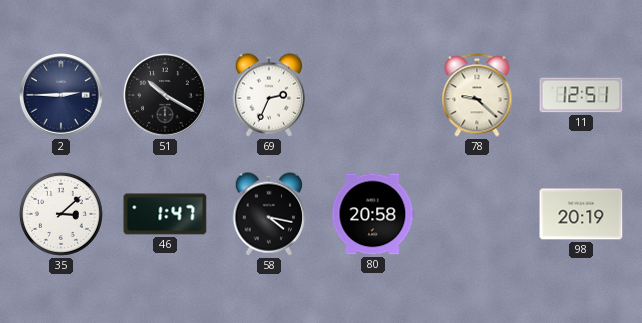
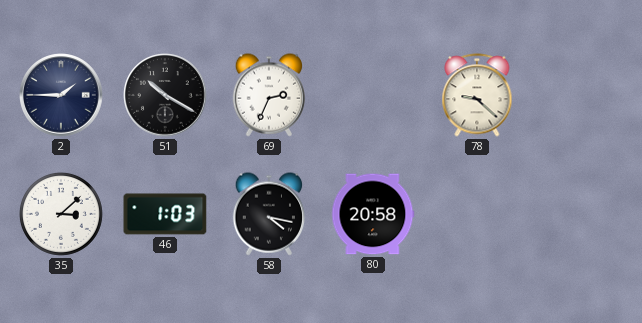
2: 2:45 -> 1:45
11: 12:51 -> none
46: 1:47 -> 1:03
98: 20:19 -> none
